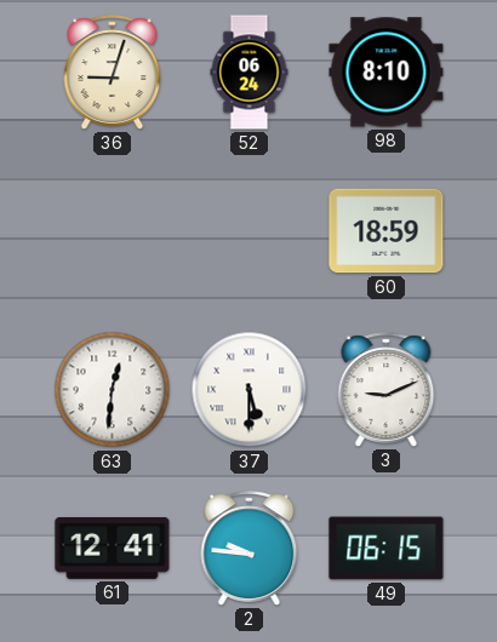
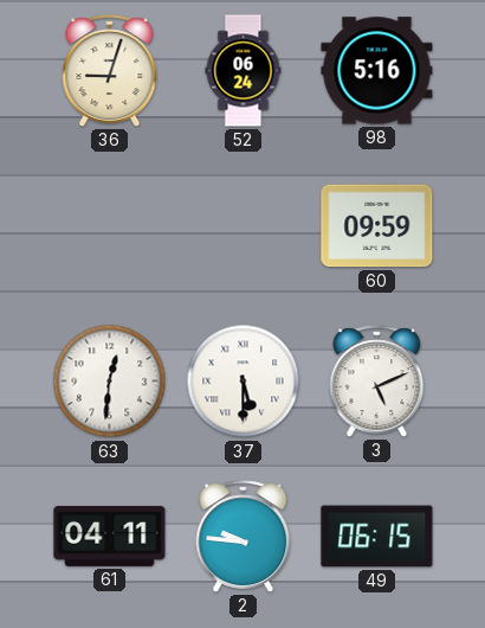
98: 8:10 -> 5:16
60: 18:59 -> 09:59
3: 9:11 -> 5:11
61: 12:41 -> 04:11
